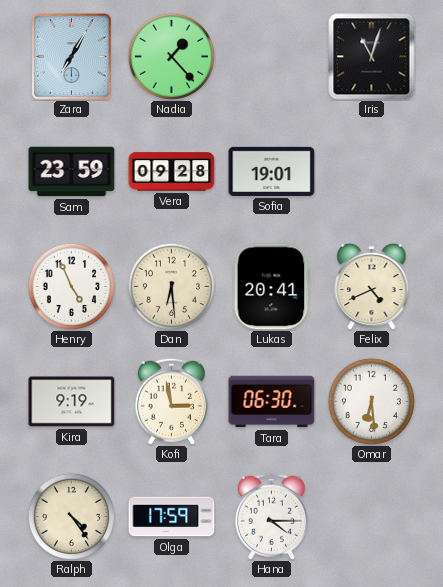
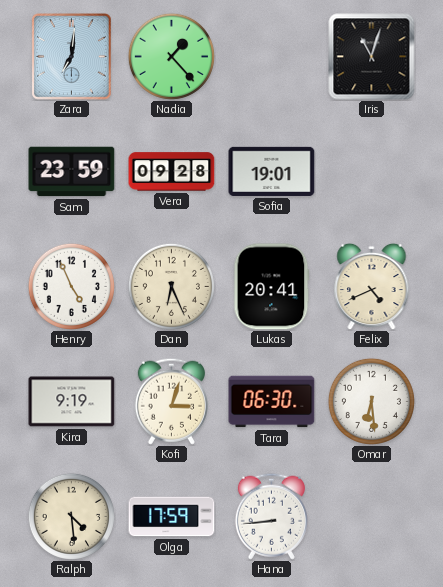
Zara: 7:05 -> 7:01
Dan: 6:29 -> 6:26
Kofi: 2:58 -> 3:03
Ralph: 4:24 -> 4:29
Hana: 4:15 -> 8:44
